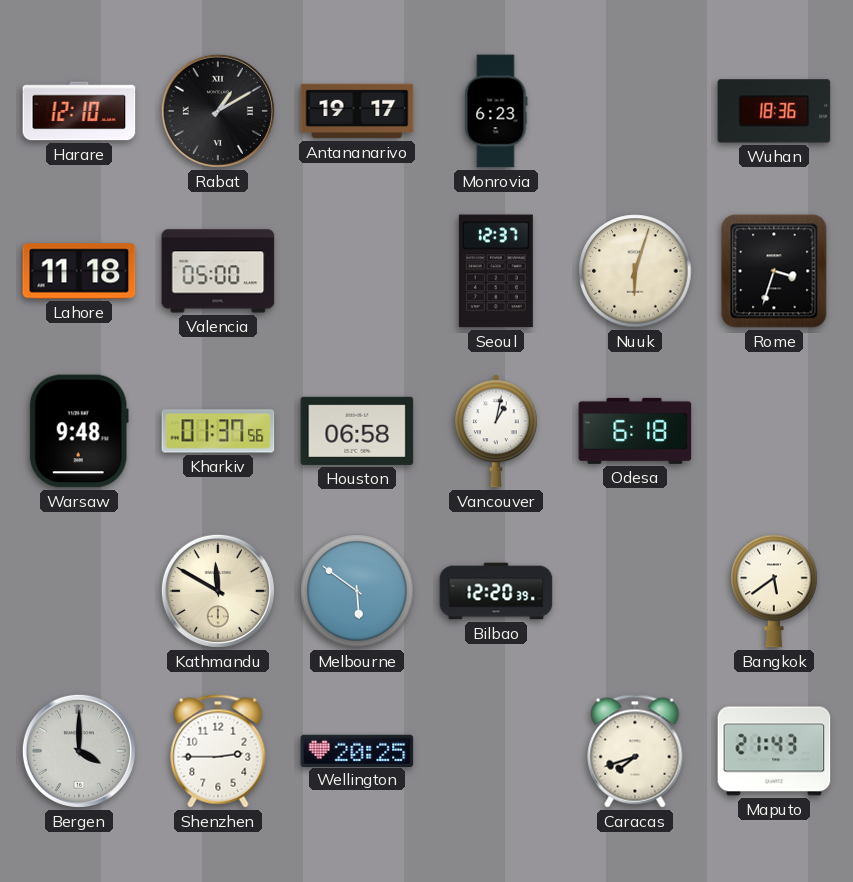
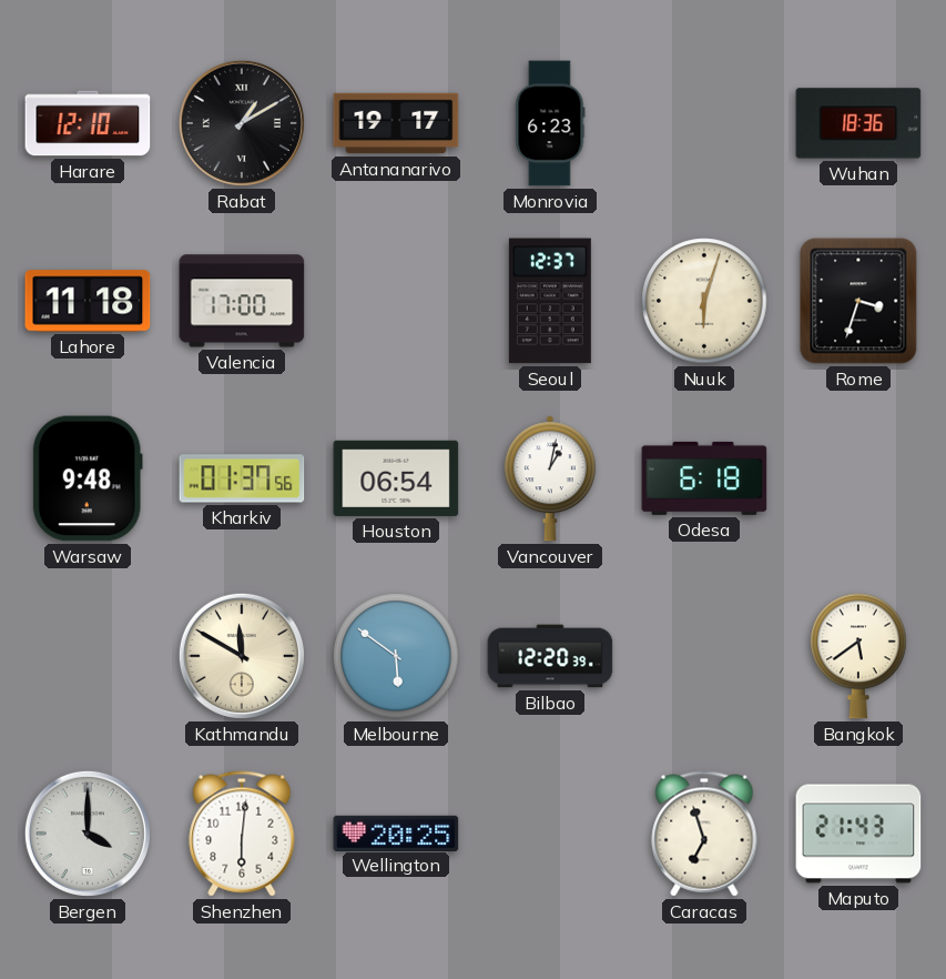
Valencia: 05:00 -> 17:00
Houston: 06:58 -> 06:54
Shenzhen: 2:45 -> 6:01
Caracas: 7:42 -> 6:57
